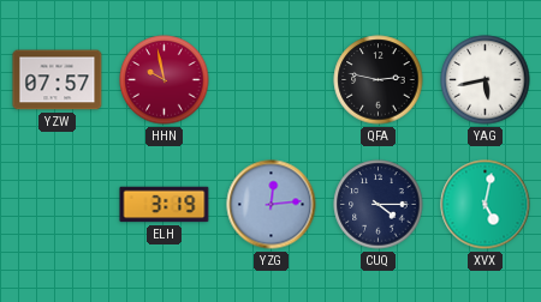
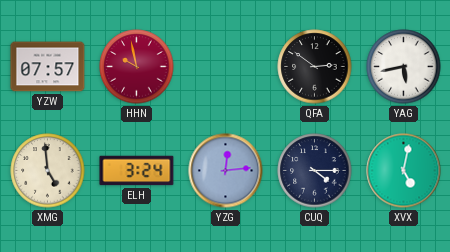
QFA: 2:47 -> 2:51
XMG: none -> 4:59
ELH: 3:19 -> 3:24
